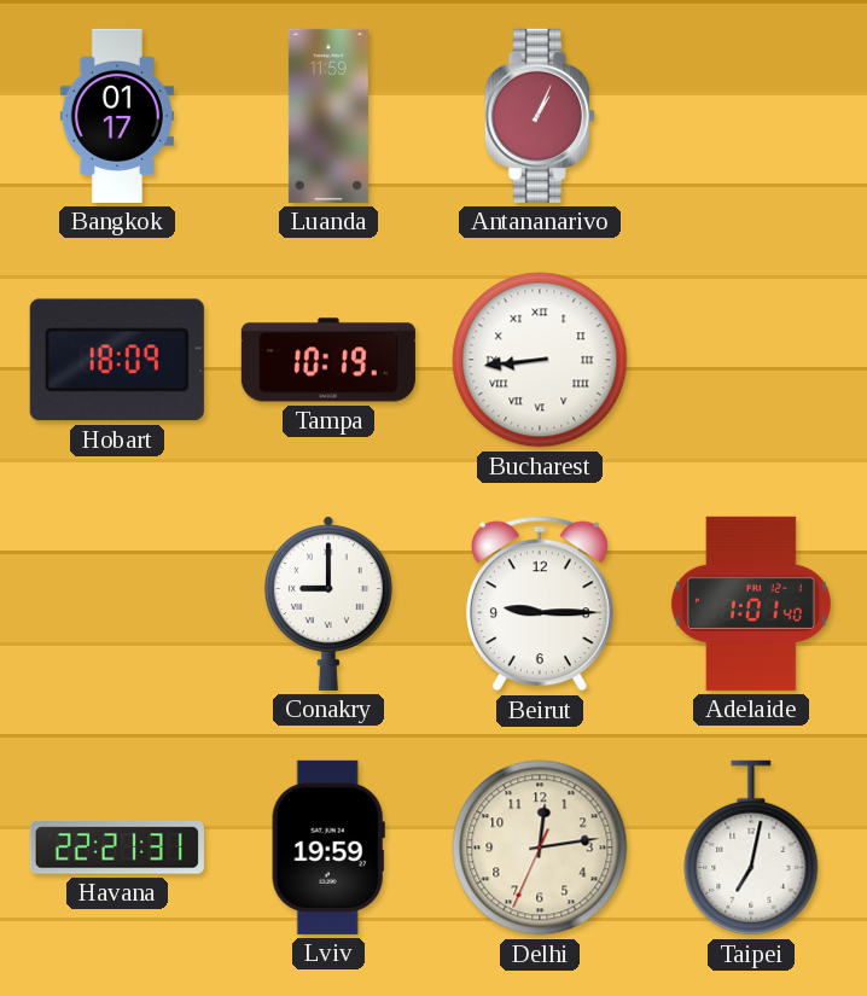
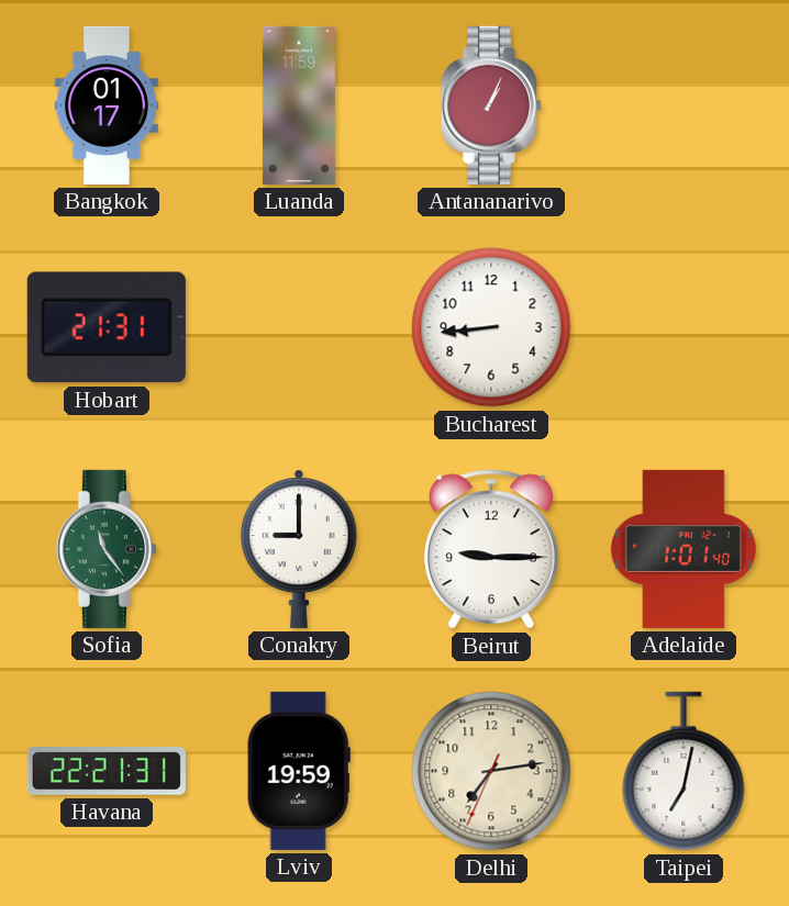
Hobart: 18:09 -> 21:31
Tampa: 10:19 -> none
Bucharest numerals: Roman -> Arabic
Sofia: none -> 11:24
Delhi: 12:13 -> 7:13
